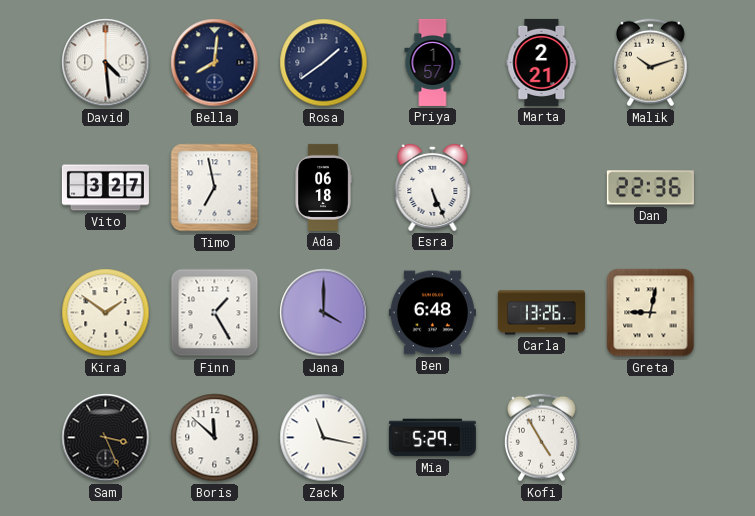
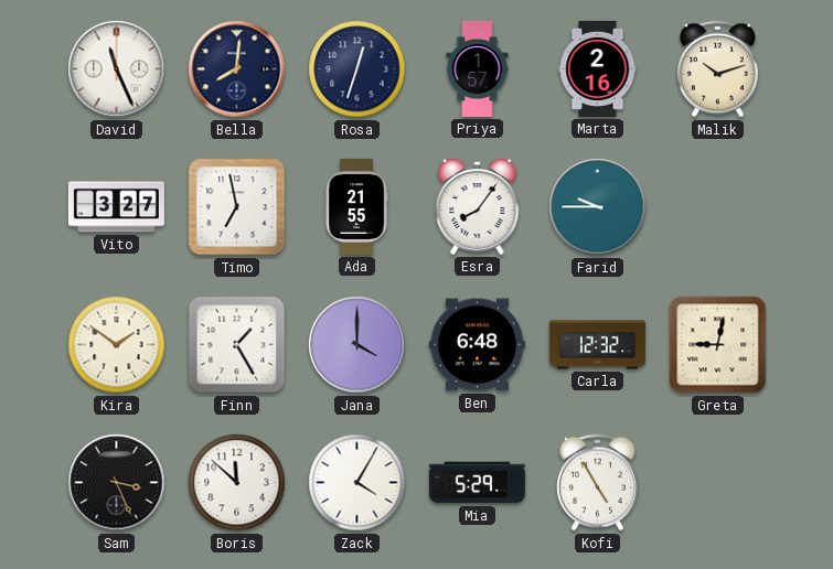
David: 4:29 -> 11:26
Rosa: 1:39 -> 12:33
Marta: 2:21 -> 2:16
Ada: 06:18 -> 21:55
Esra: 5:26 -> 8:06
Farid: none -> 9:45
Dan: 22:36 -> none
Carla: 13:26 -> 12:32
Zack: 11:17 -> 4:05
